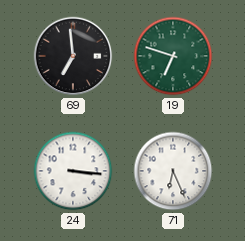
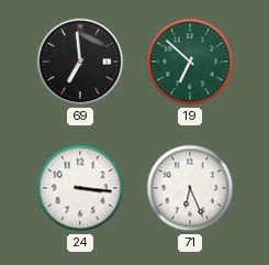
19: 6:48 -> 6:52
